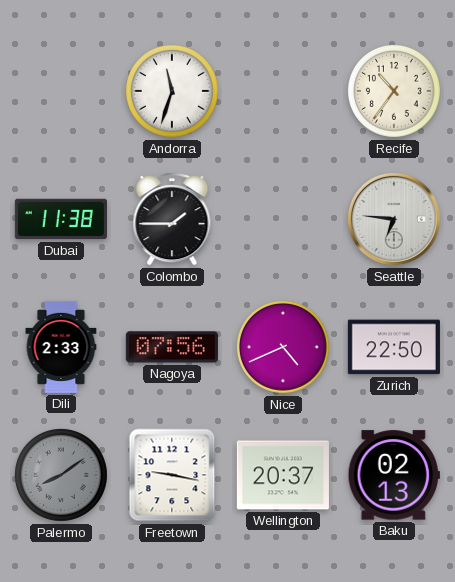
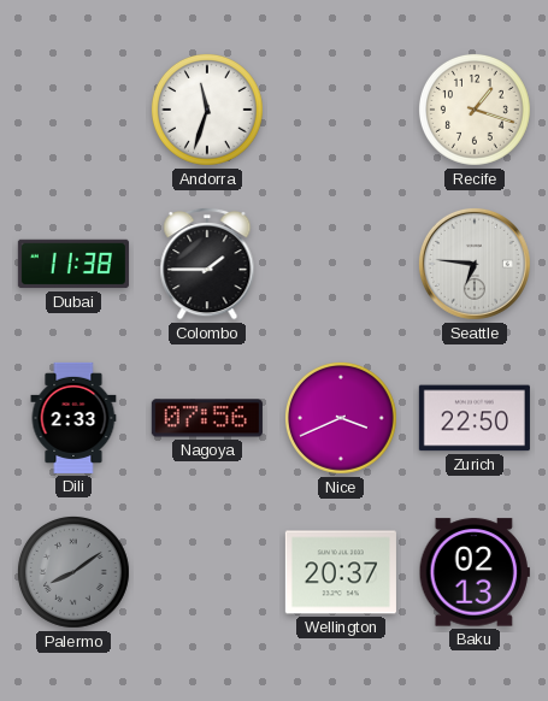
Recife: 10:36 -> 1:18
Nice: 4:41 -> 3:41
Freetown: 9:17 -> none
